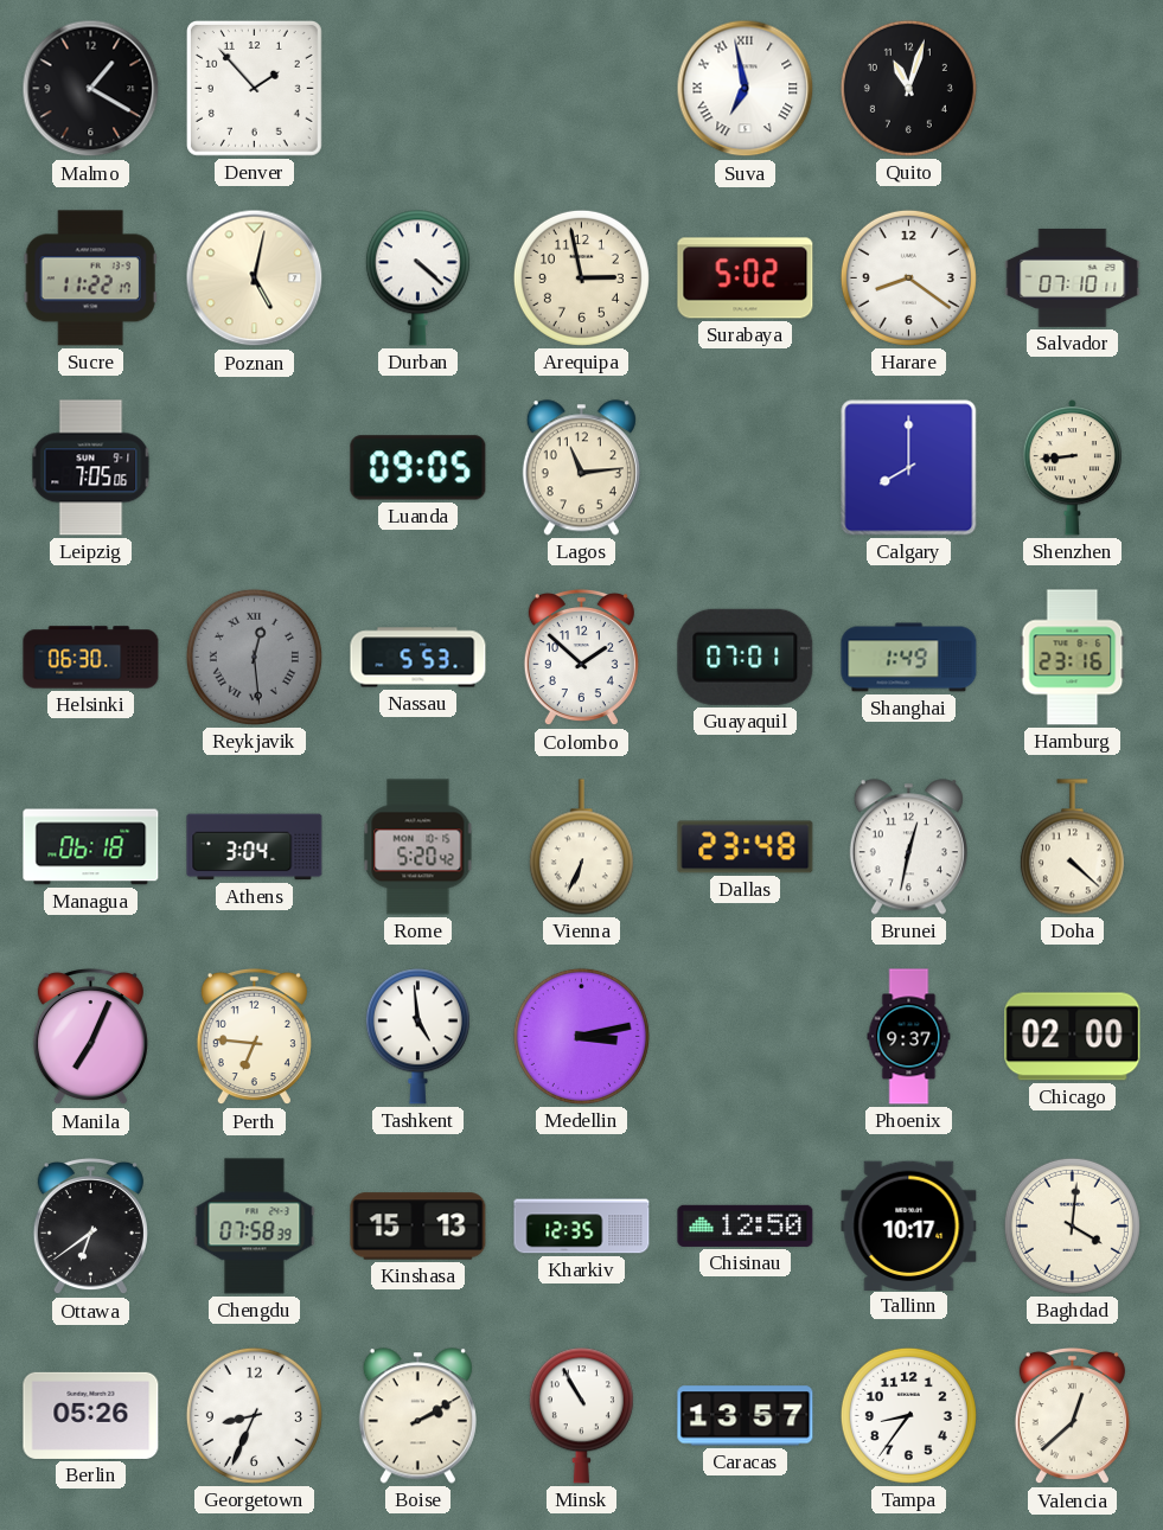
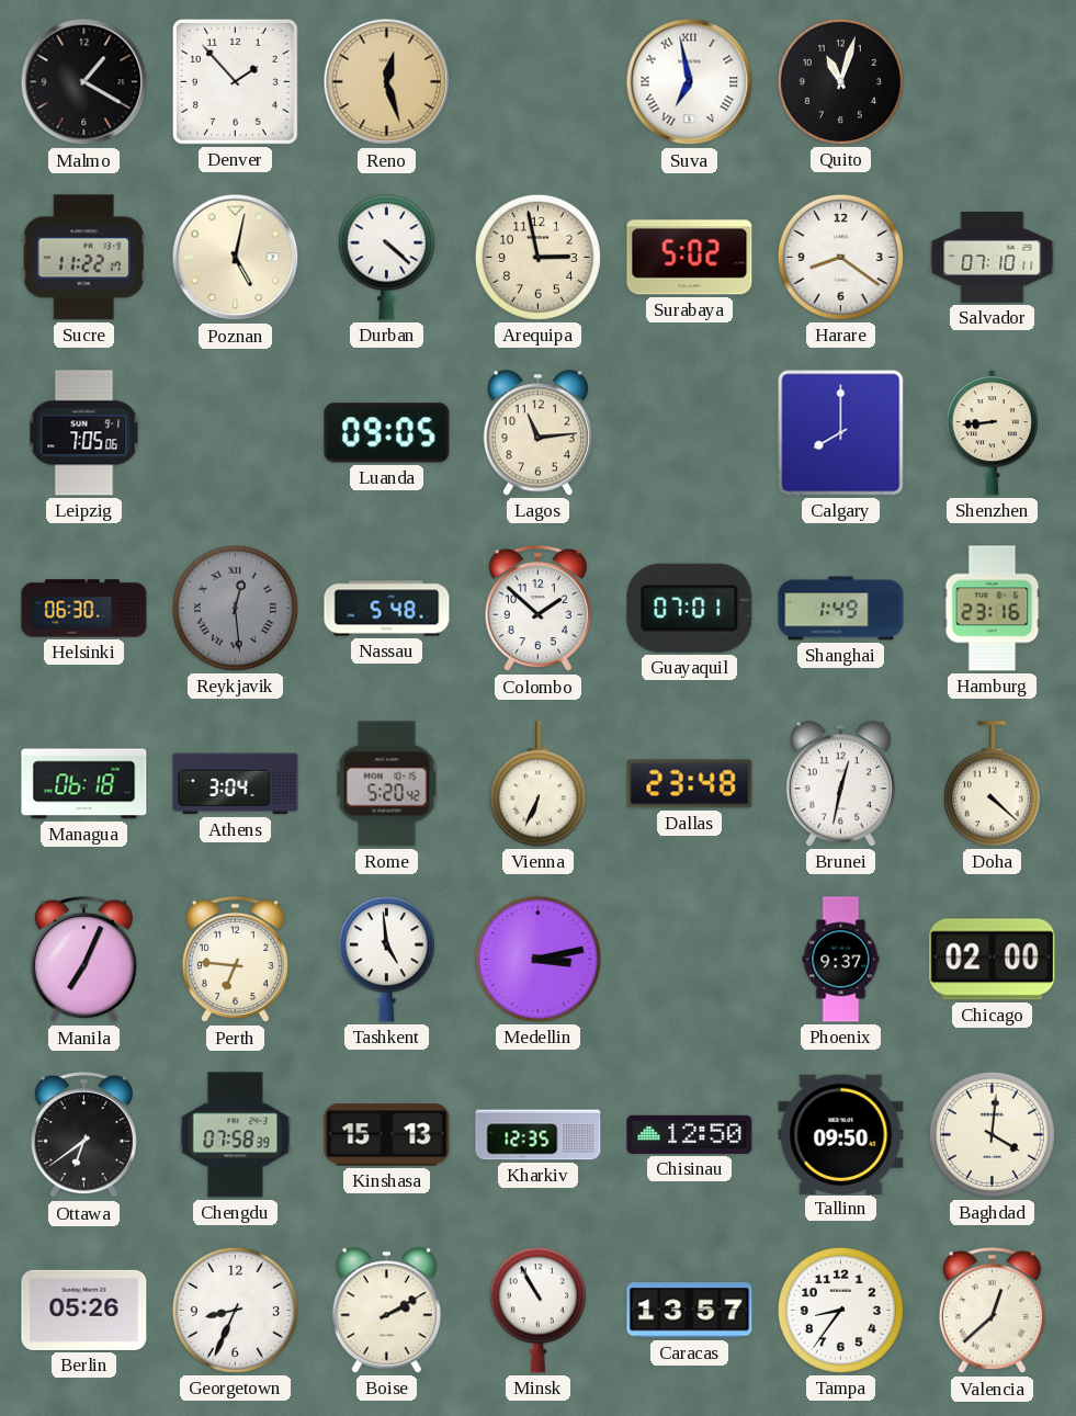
Reno: none -> 12:27
Nassau: 5:53 -> 5:48
Tallinn: 10:17 -> 09:50
